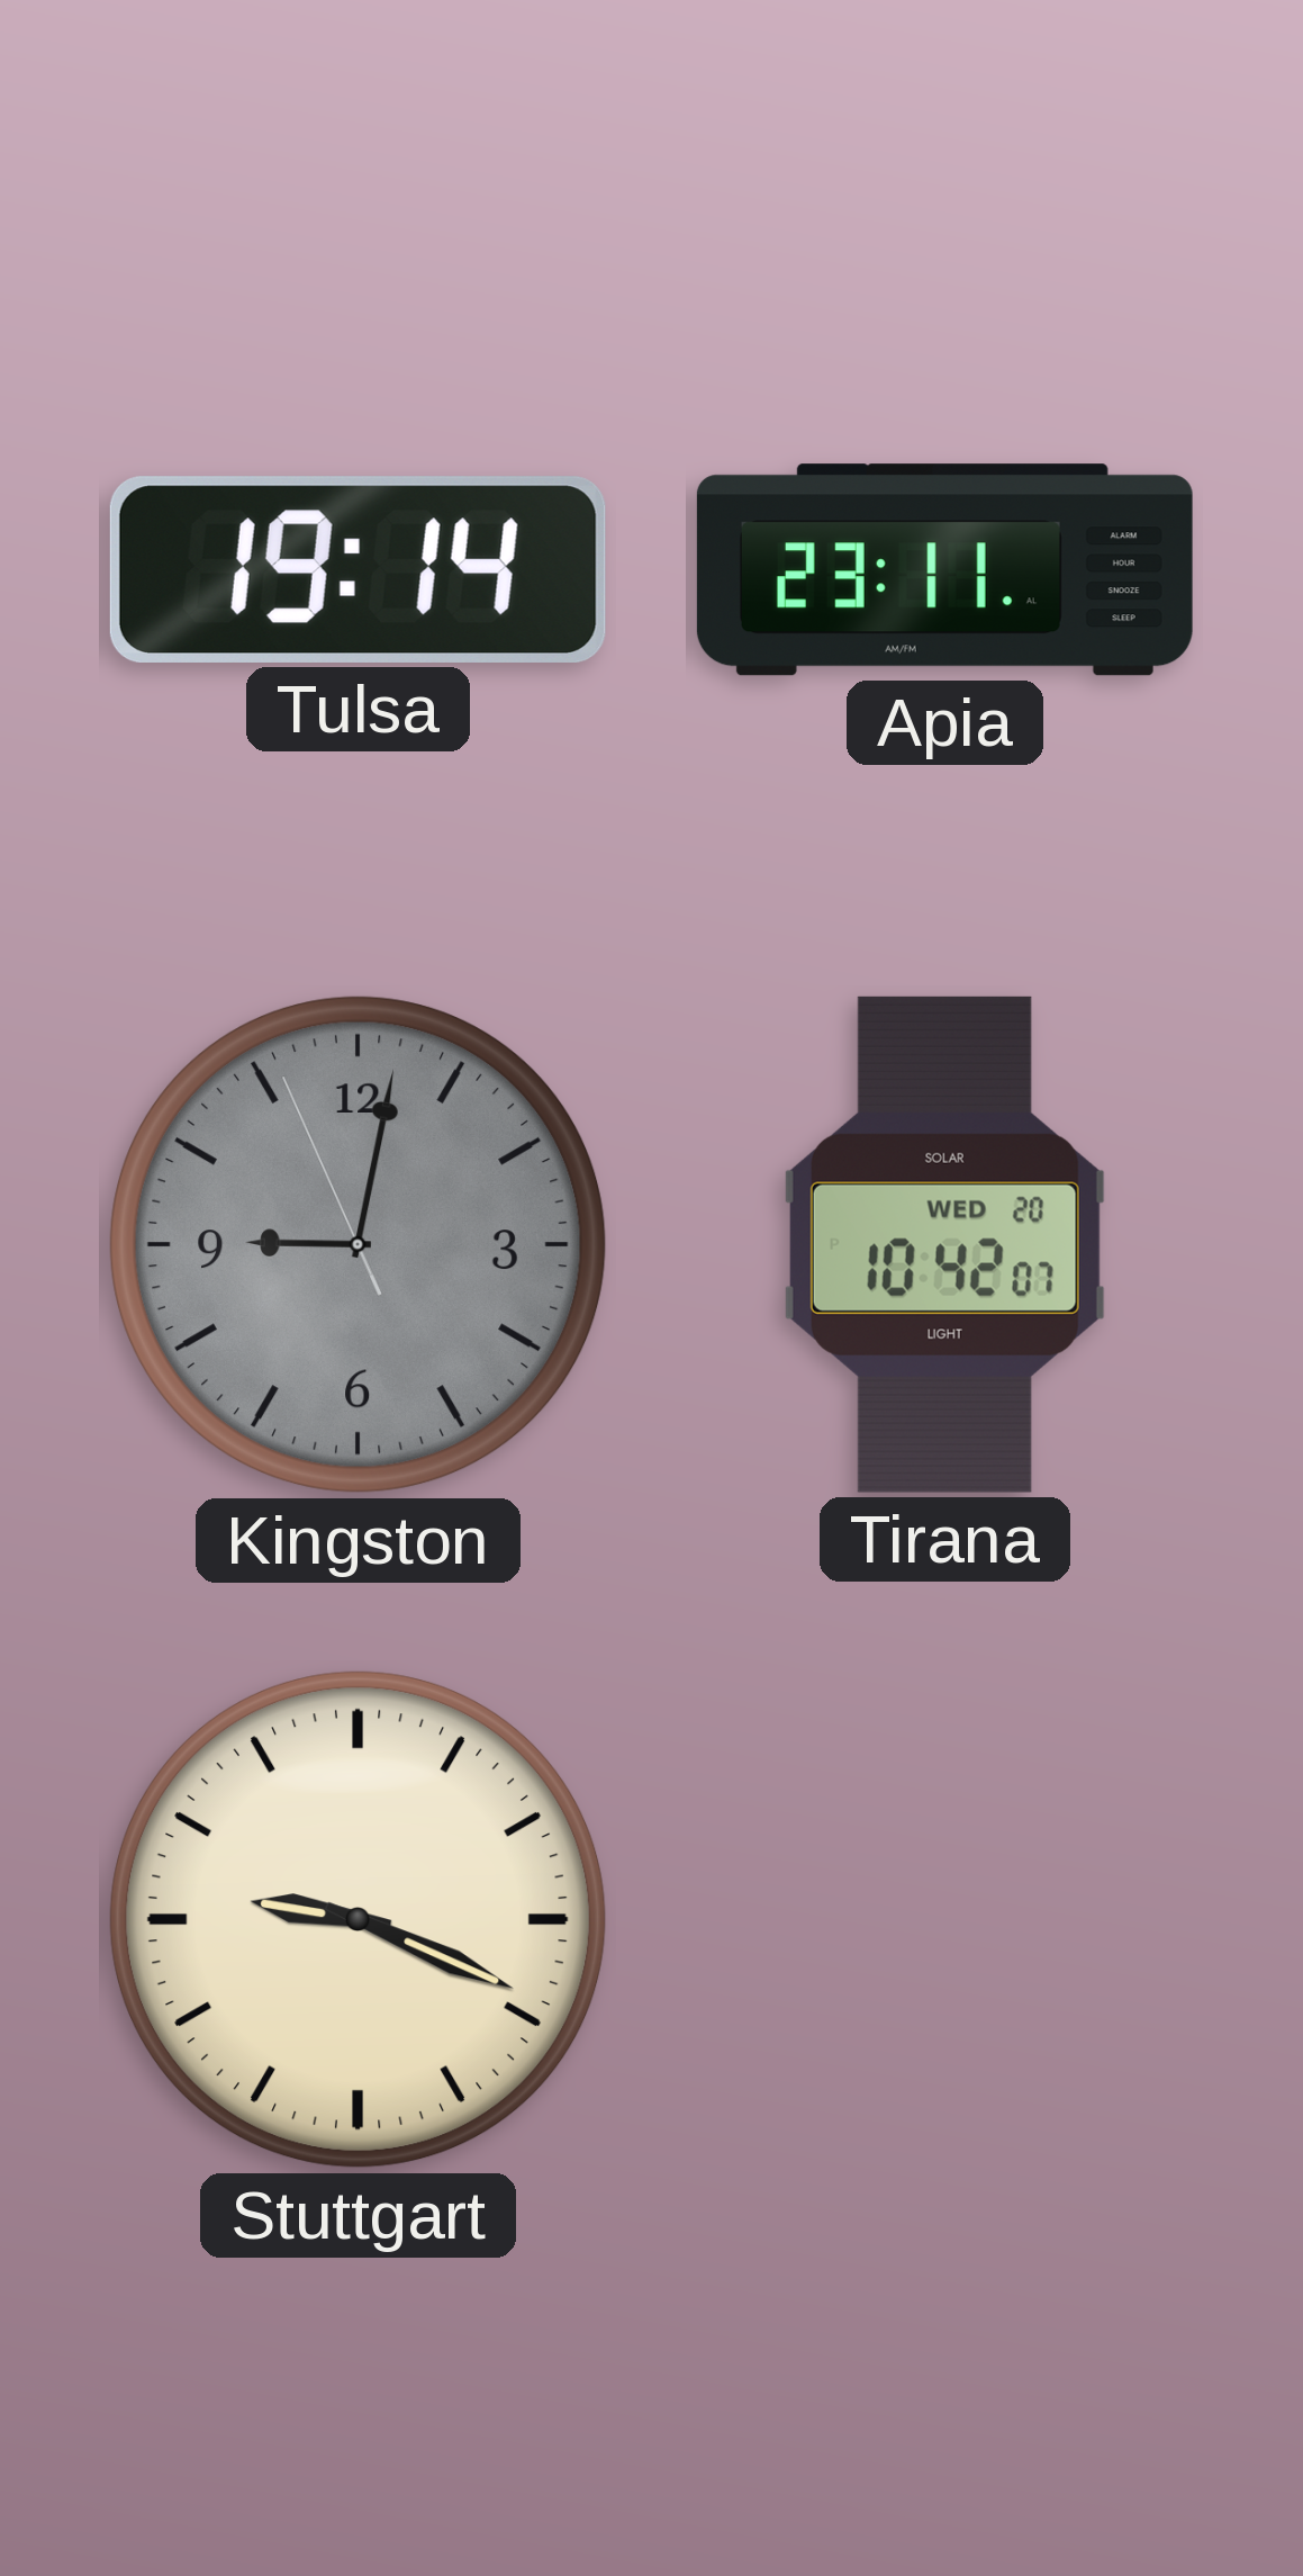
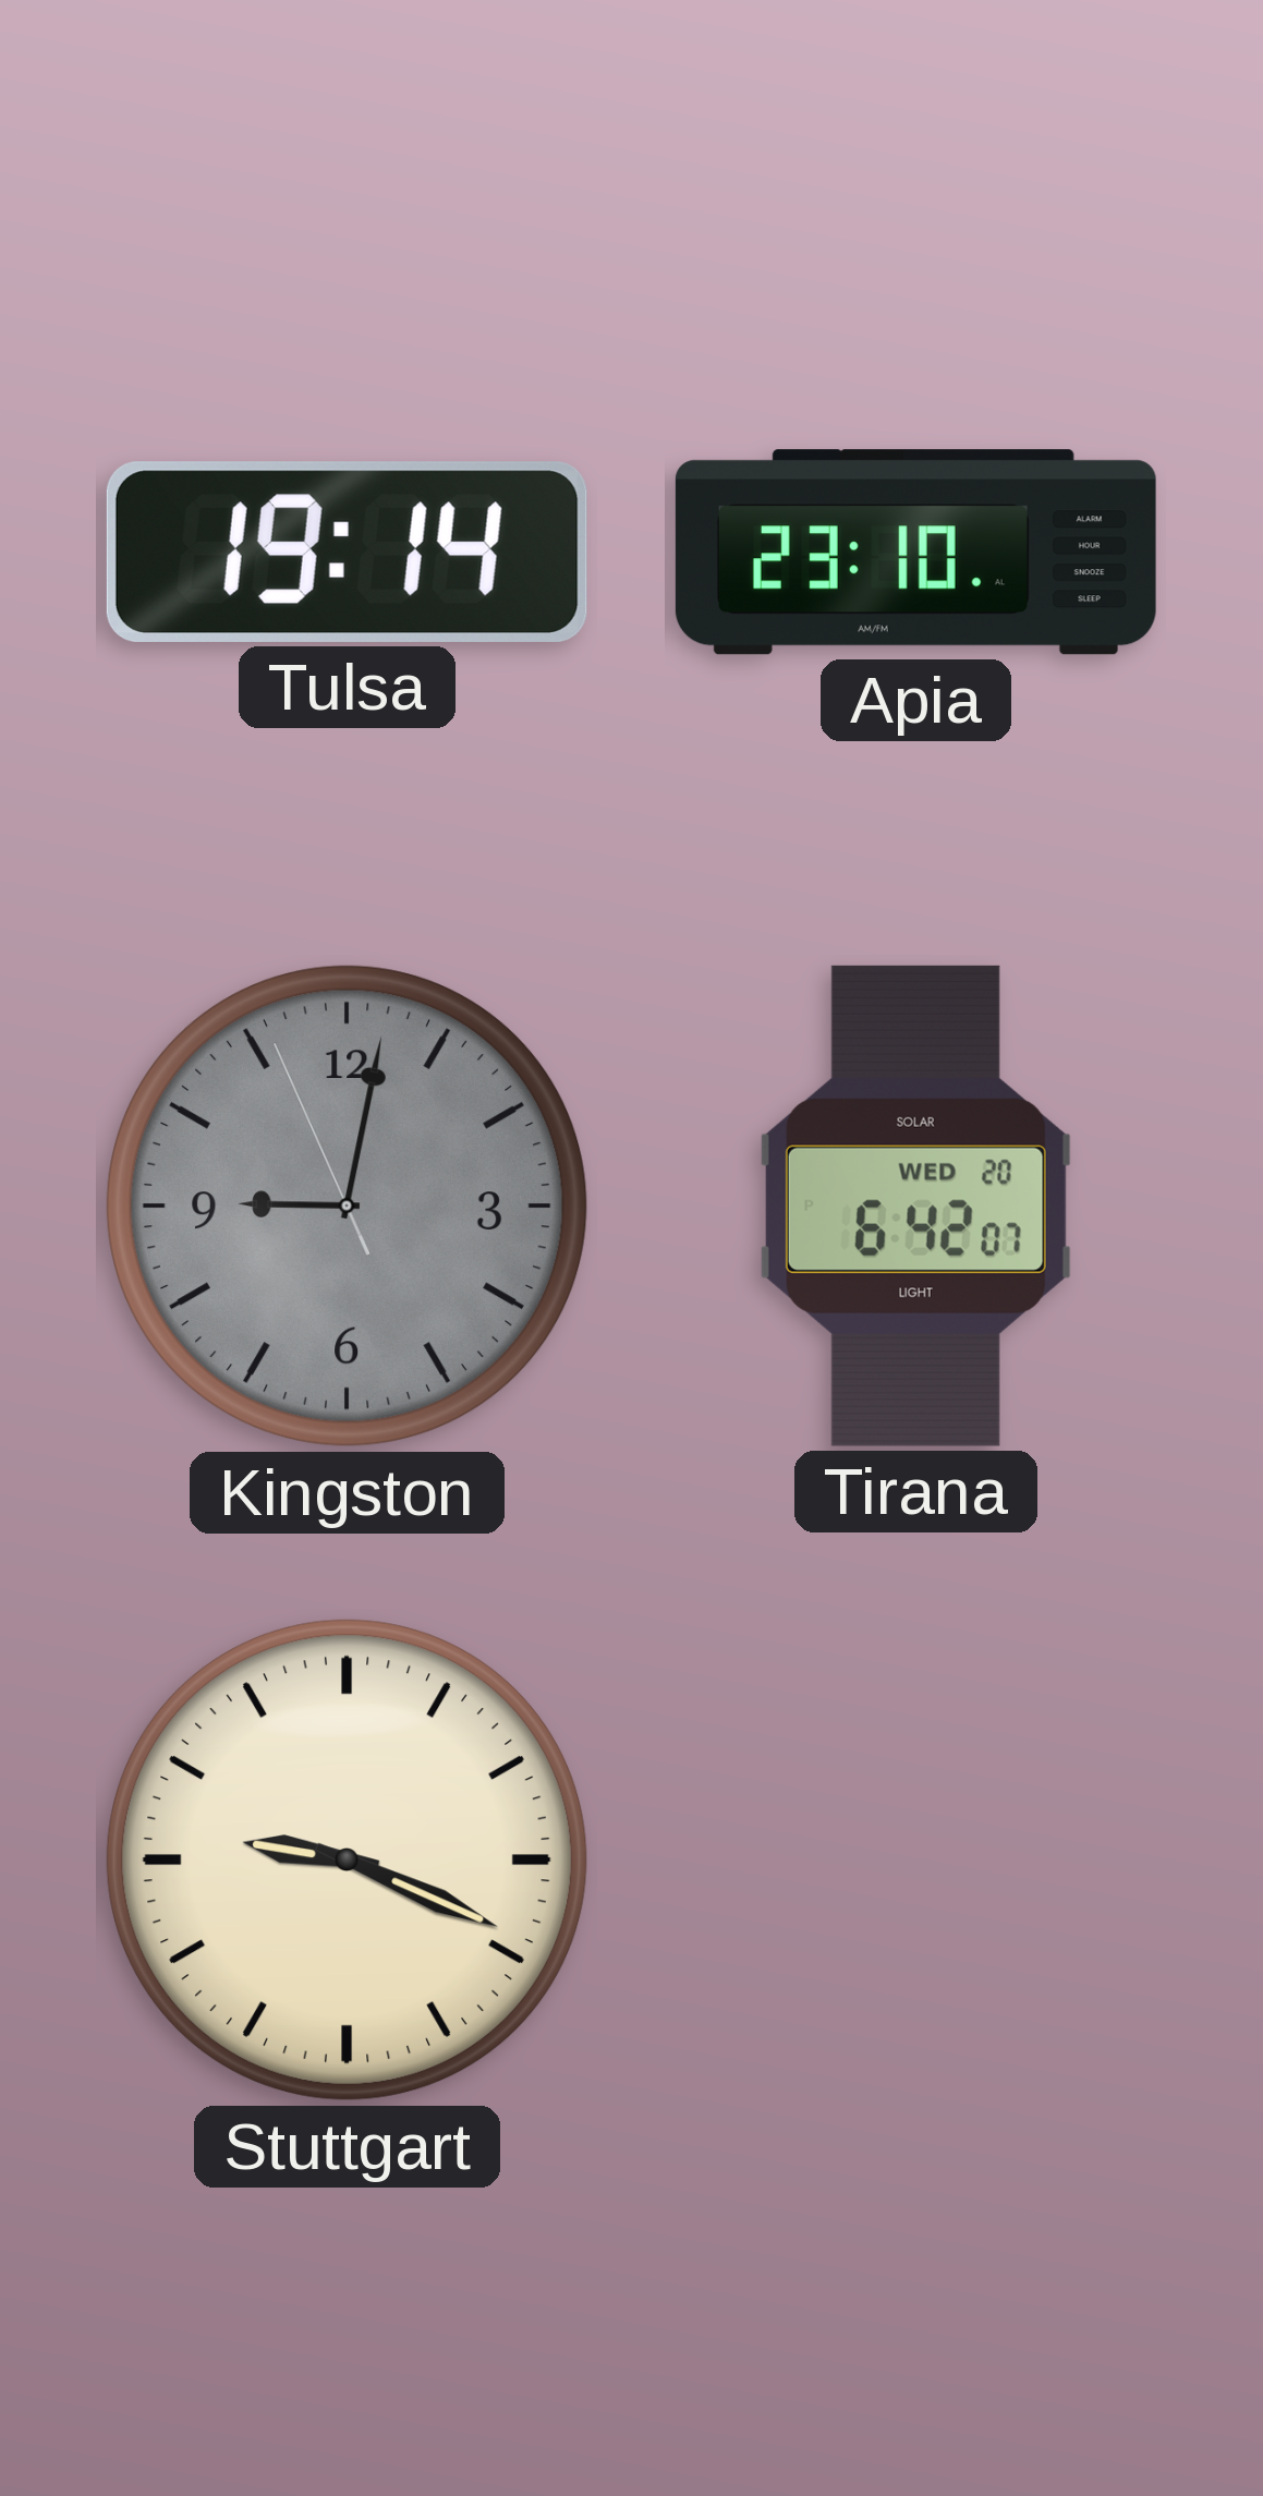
Apia: 23:11 -> 23:10
Tirana: 10:42 -> 6:42
